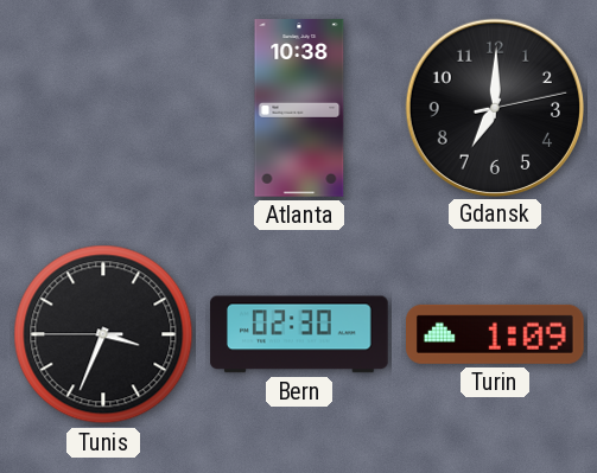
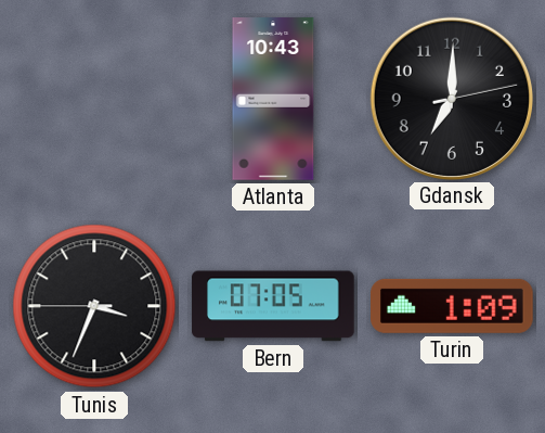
Atlanta: 10:38 -> 10:43
Bern: 02:30 -> 07:05
